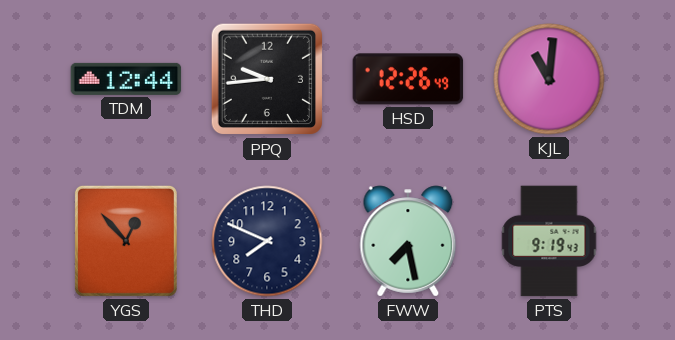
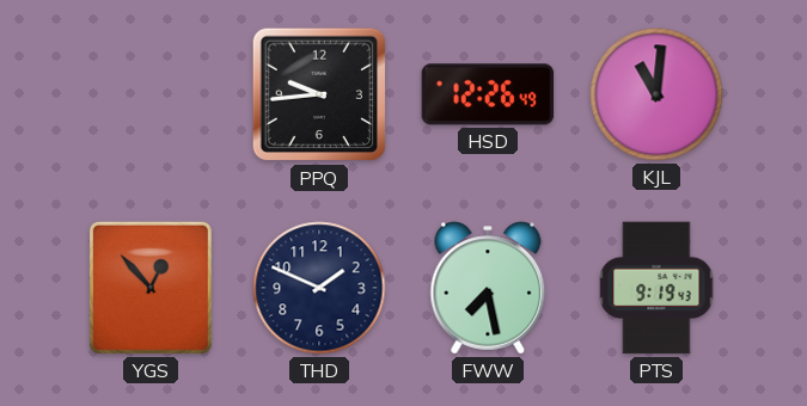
TDM: 12:44 -> none
THD: 7:49 -> 1:49
